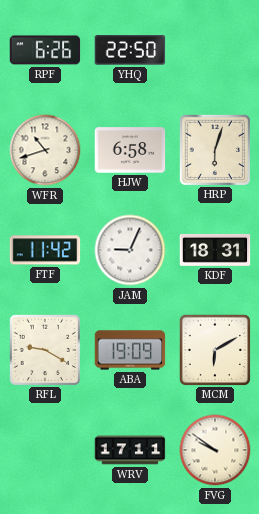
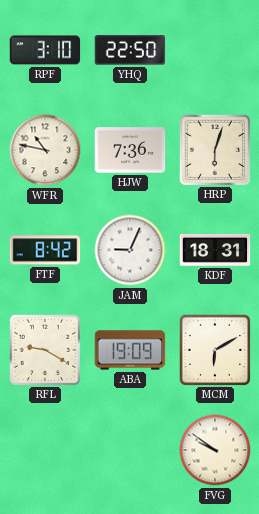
RPF: 6:26 -> 3:10
WFR: 10:42 -> 10:47
HJW: 6:58 -> 7:36
FTF: 11:42 -> 8:42
WRV: 17:11 -> none
